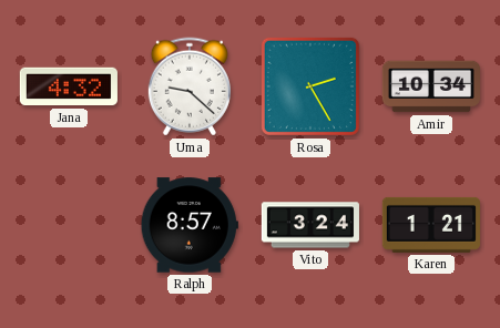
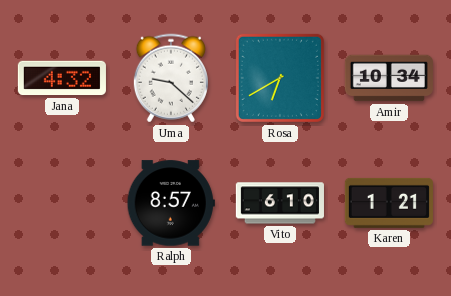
Rosa: 2:25 -> 6:40
Vito: 3:24 -> 6:10
